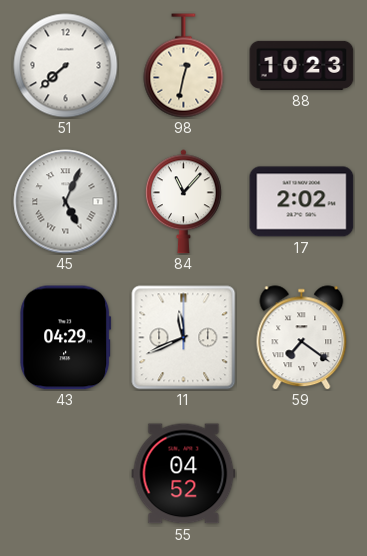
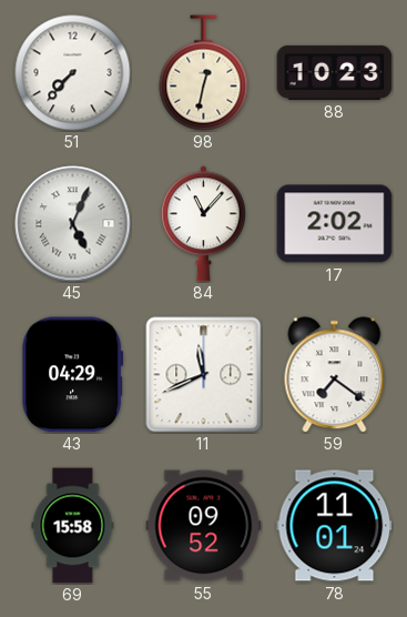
51: 7:38 -> 7:37
69: none -> 15:58
55: 04:52 -> 09:52
78: none -> 11:01
